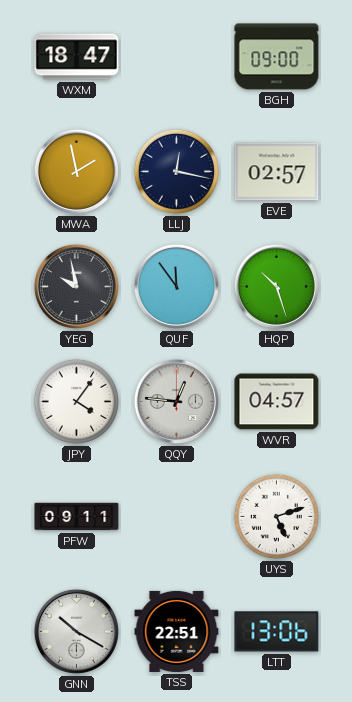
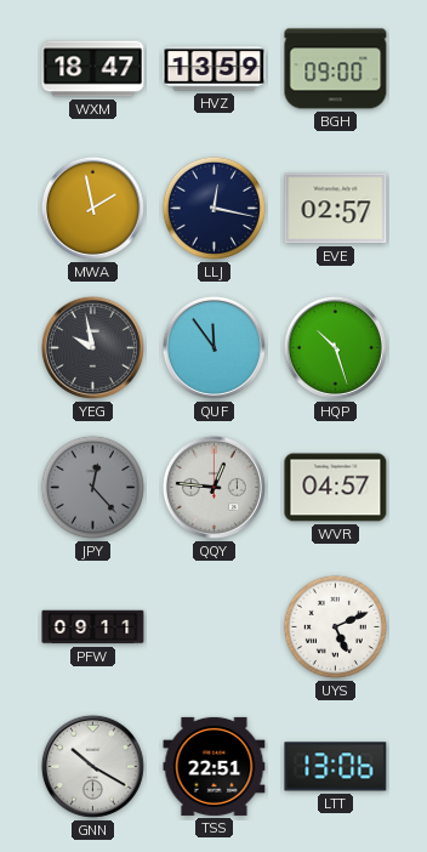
HVZ: none -> 13:59
JPY: 4:06 -> 12:23
JPY dial: white -> grey
UYS: 5:12 -> 5:11
